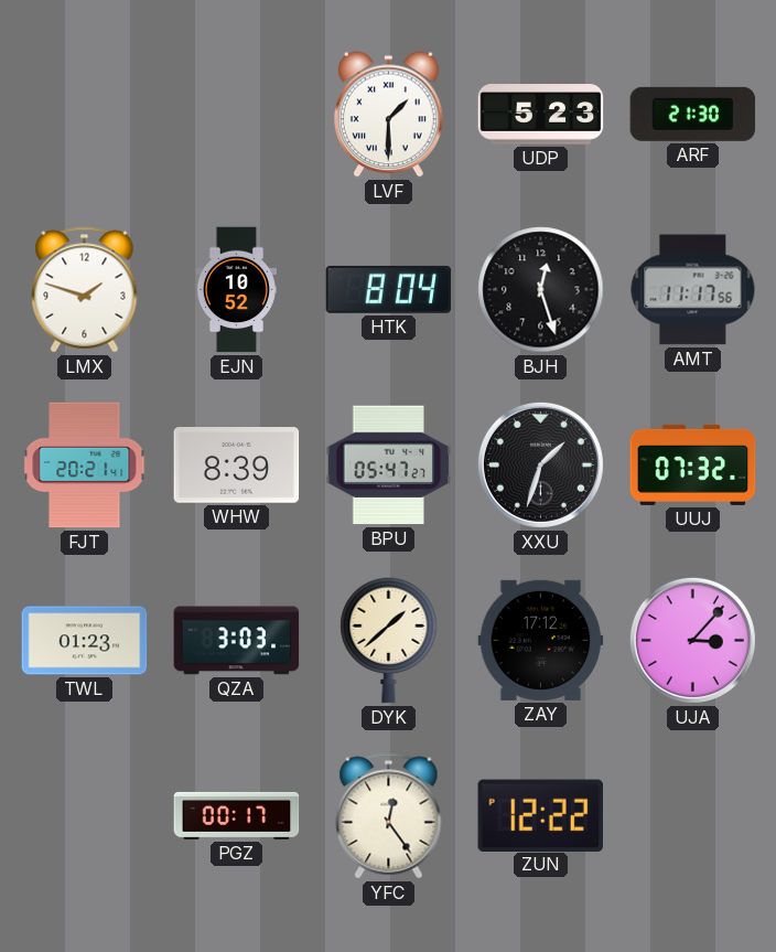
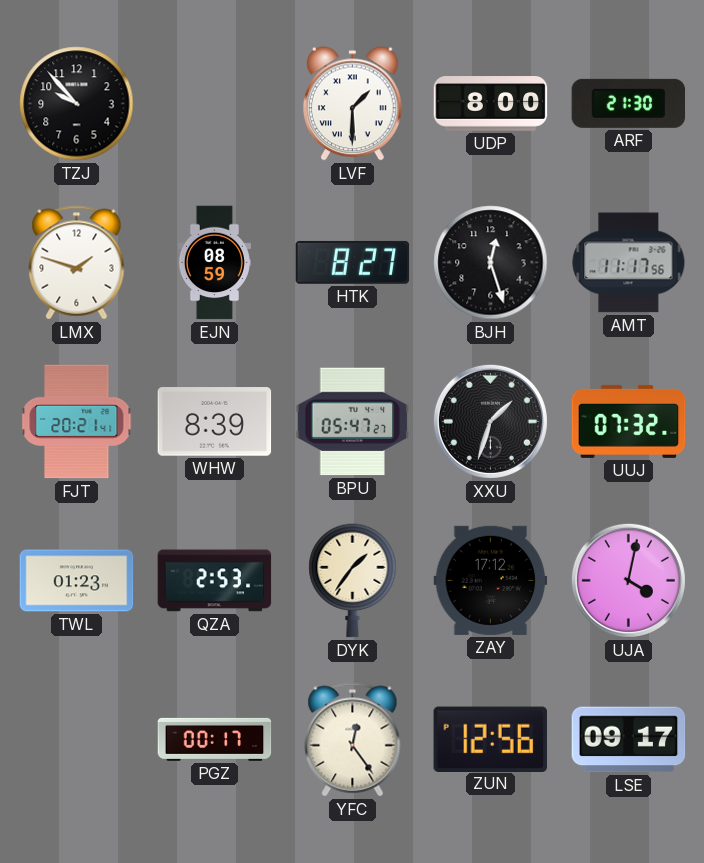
TZJ: none -> 9:53
UDP: 5:23 -> 8:00
EJN: 10:52 -> 08:59
HTK: 8:04 -> 8:27
QZA: 3:03 -> 2:53
DYK: 1:38 -> 1:36
UJA: 3:07 -> 4:02
ZUN: 12:22 -> 12:56
LSE: none -> 09:17
